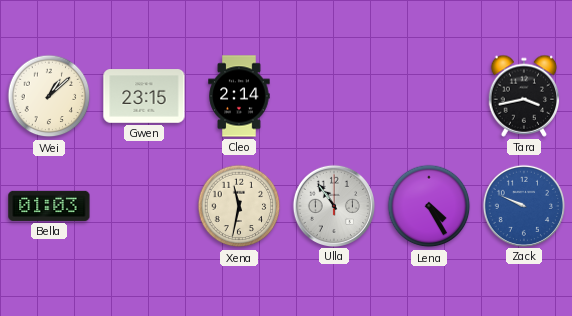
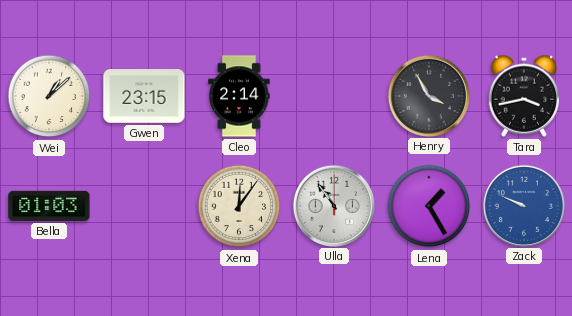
Henry: none -> 3:55
Xena: 11:32 -> 12:06
Lena: 4:25 -> 1:25
